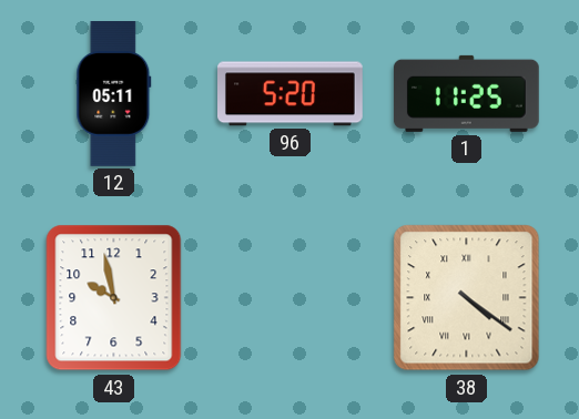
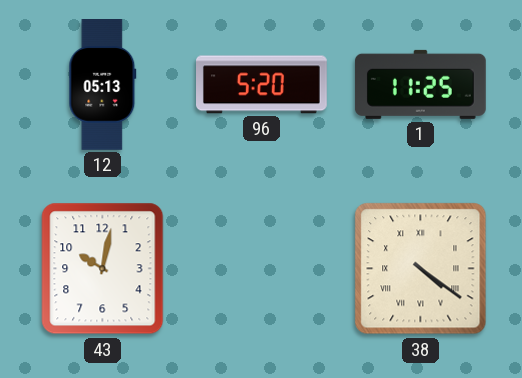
12: 05:11 -> 05:13
43: 9:58 -> 10:02
